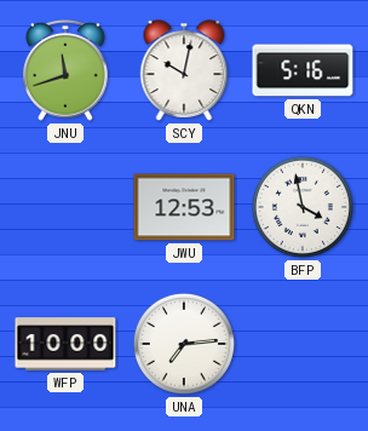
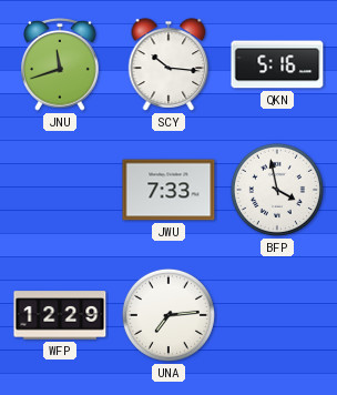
SCY: 10:02 -> 10:16
JWU: 12:53 -> 7:33
WFP: 10:00 -> 12:29
